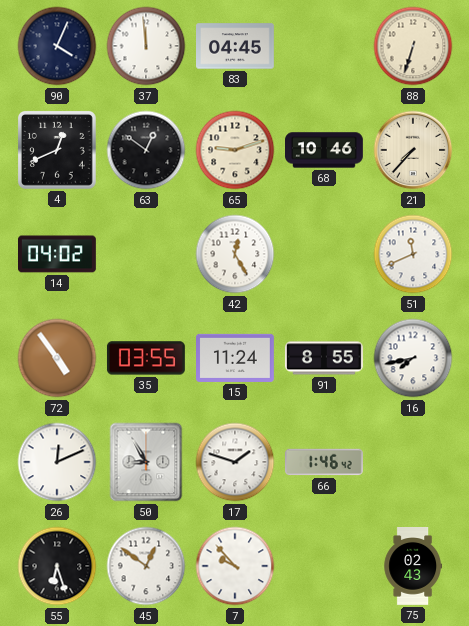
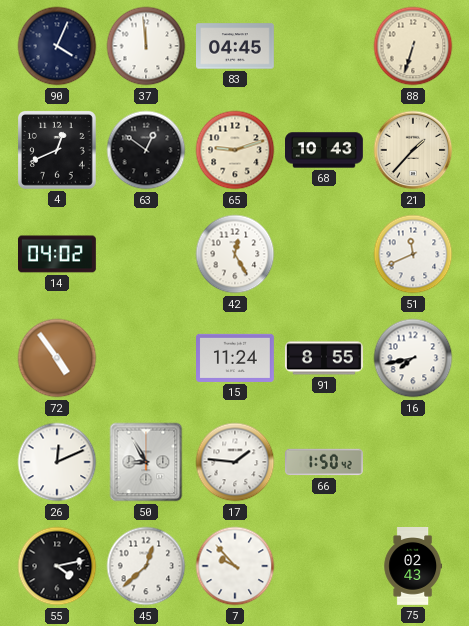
68: 10:46 -> 10:43
21: 7:37 -> 1:37
35: 03:55 -> none
17: 1:48 -> 1:46
66: 1:46 -> 1:50
55: 6:27 -> 4:13
45: 12:51 -> 12:38
